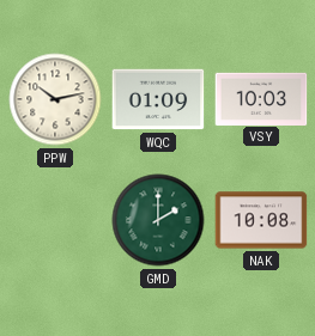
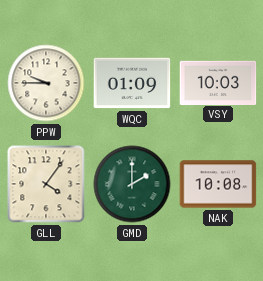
PPW: 10:13 -> 9:45
GLL: none -> 4:06
